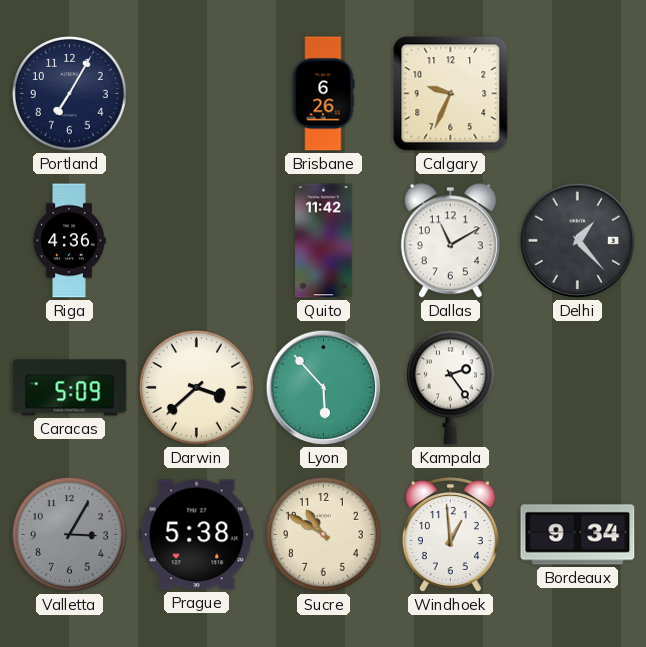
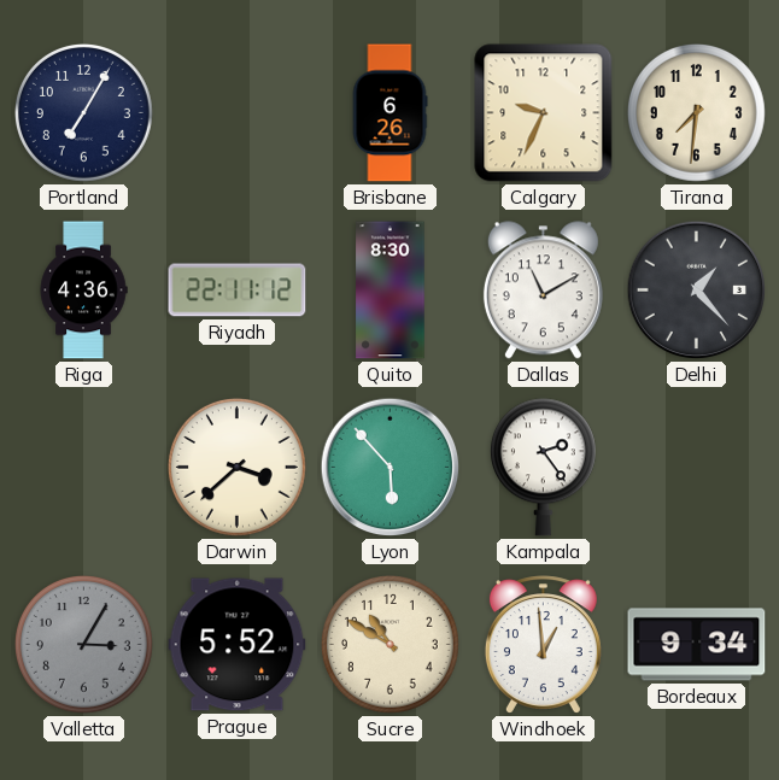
Tirana: none -> 7:31
Riyadh: none -> 22:11
Quito: 11:42 -> 8:30
Caracas: 5:09 -> none
Prague: 5:38 -> 5:52
